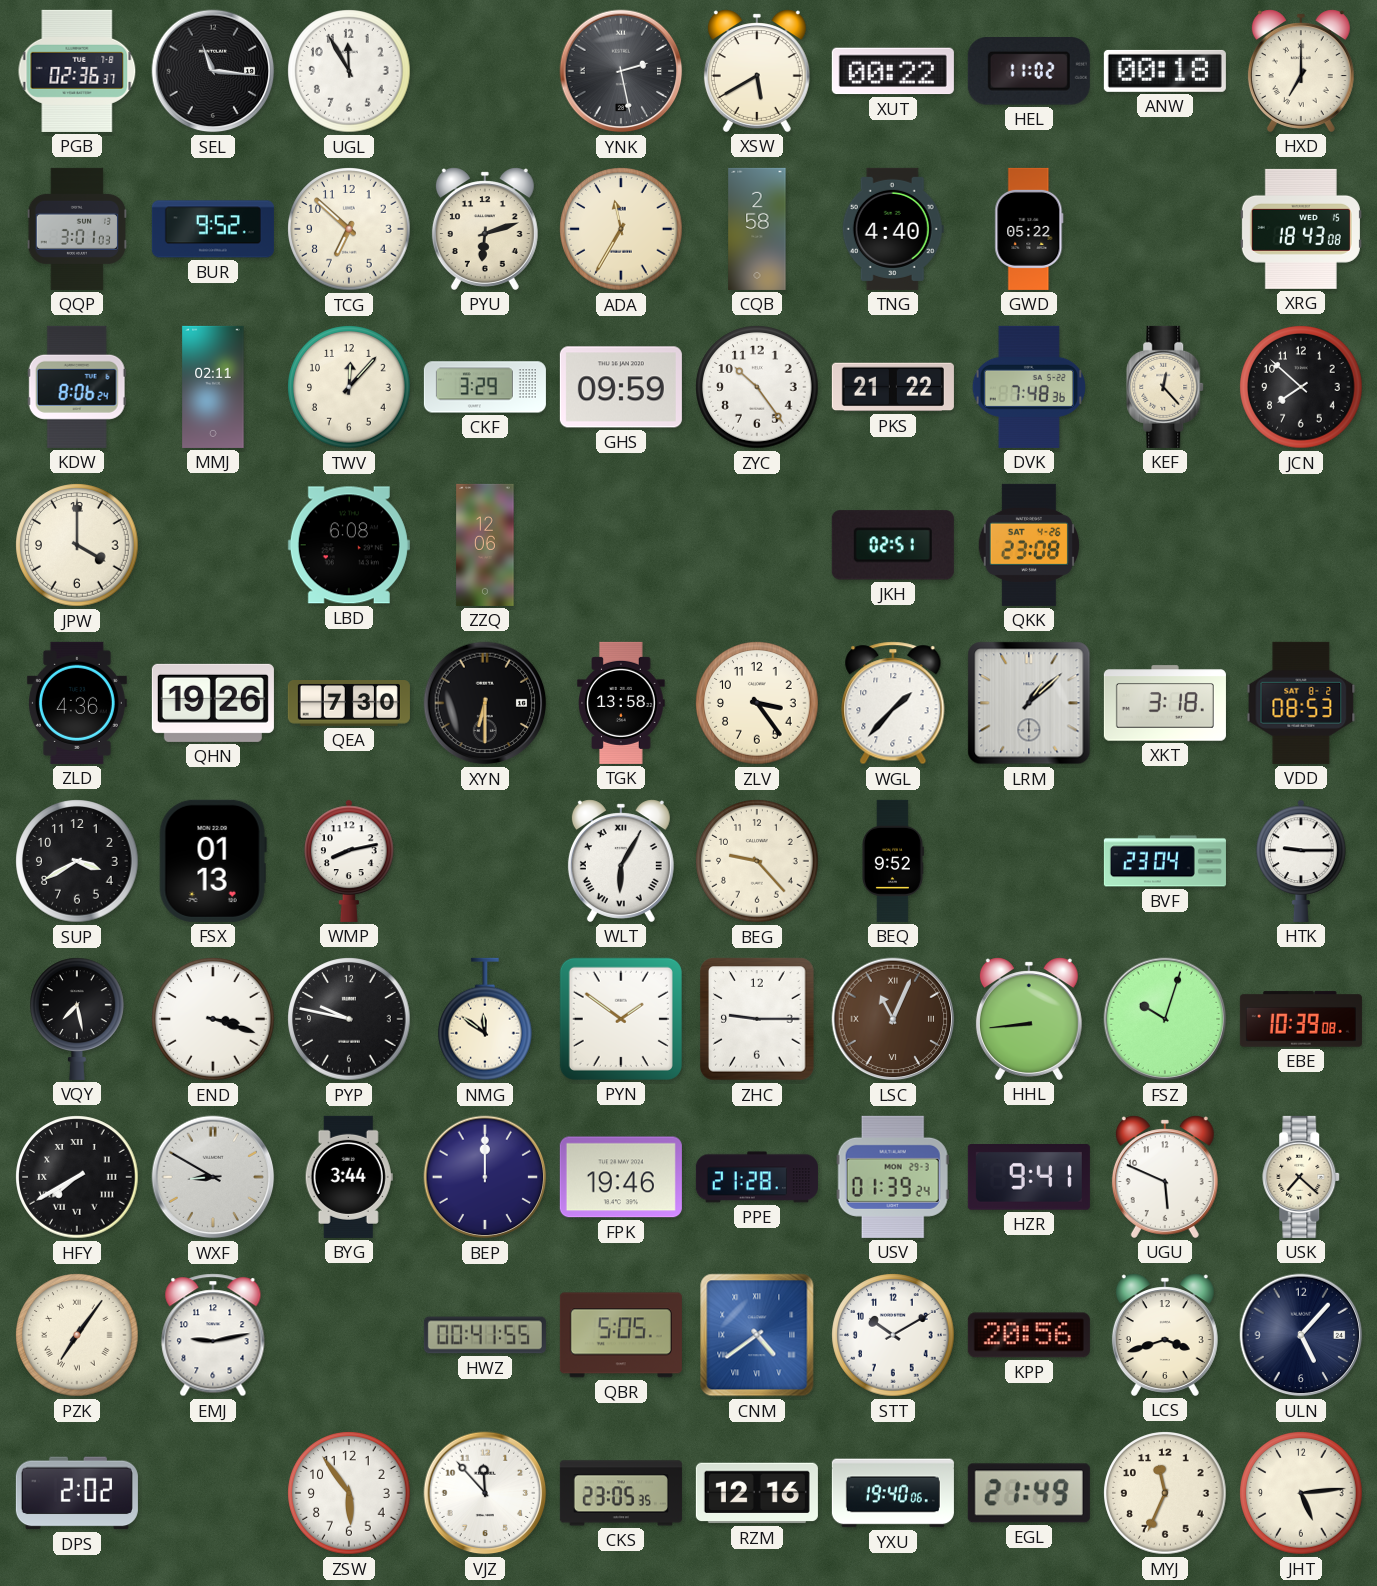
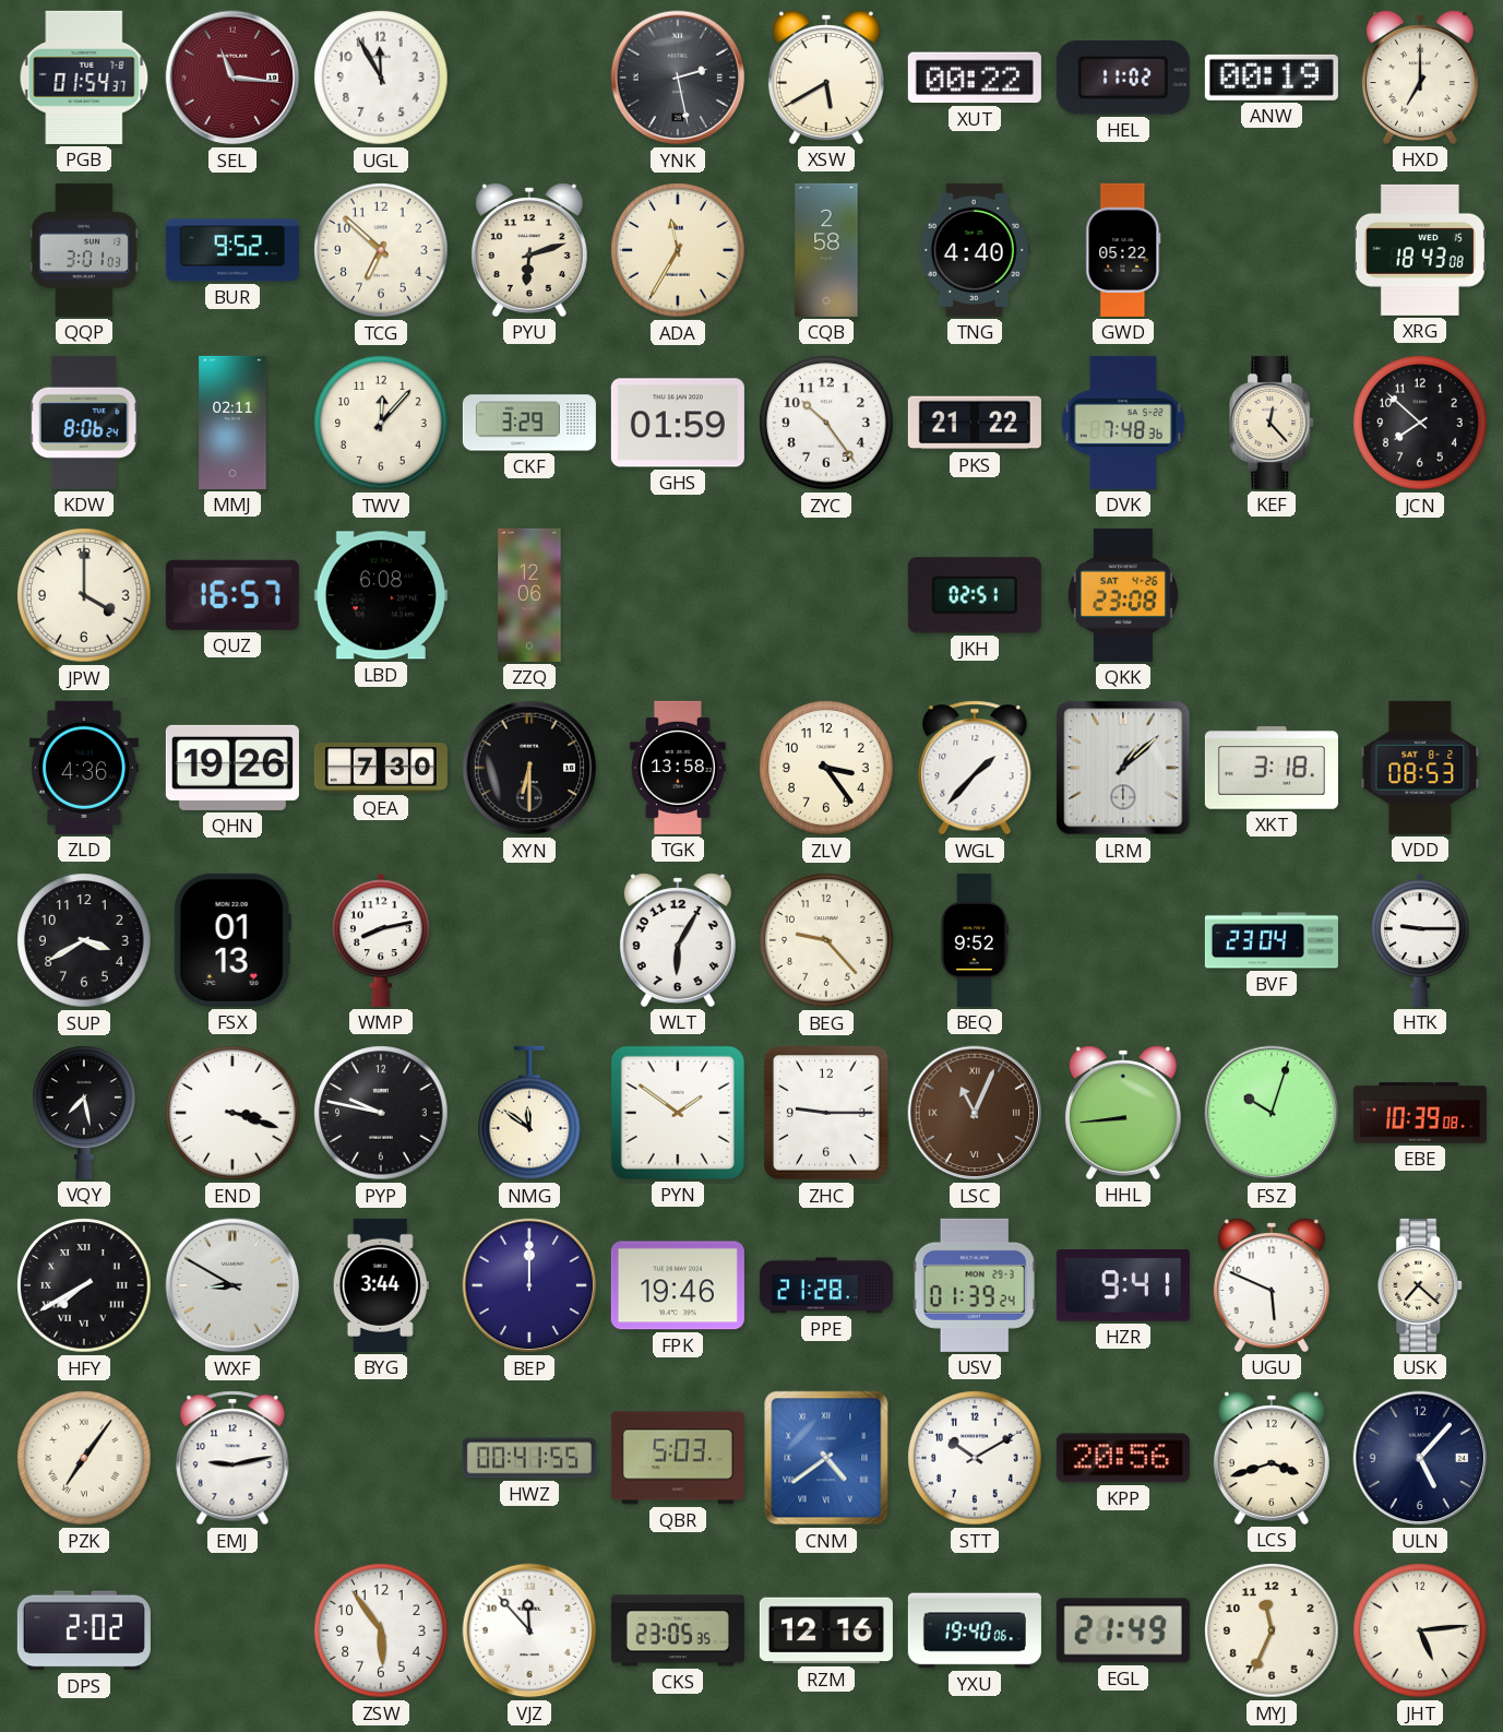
PGB: 02:36 -> 01:54
SEL dial: black -> burgundy
ANW: 00:18 -> 00:19
GHS: 09:59 -> 01:59
QUZ: none -> 16:57
WLT numerals: Roman -> Arabic
QBR: 5:05 -> 5:03
